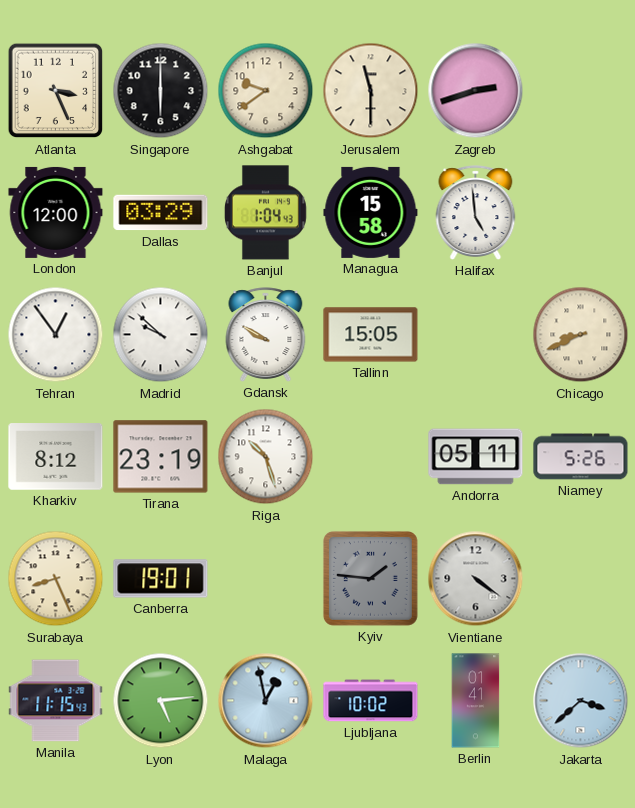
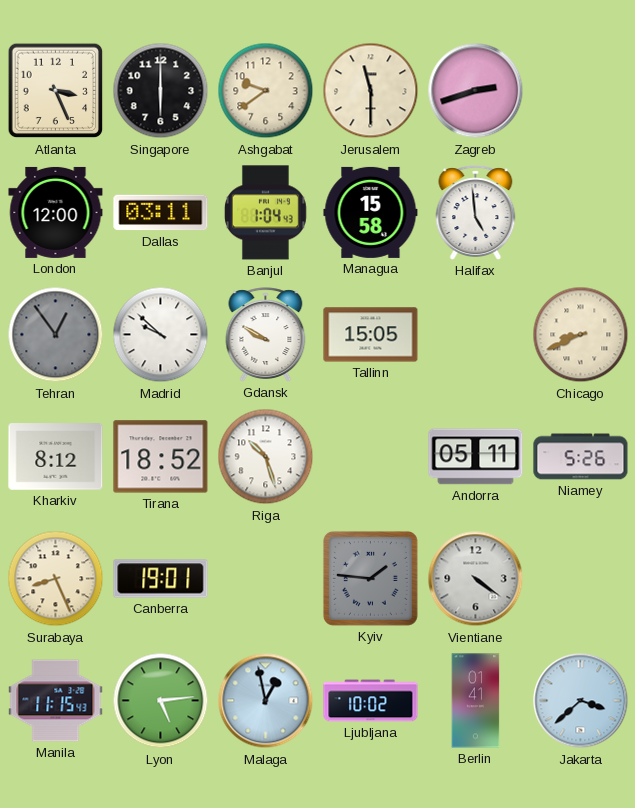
Dallas: 03:29 -> 03:11
Tehran dial: white -> grey
Tirana: 23:19 -> 18:52
